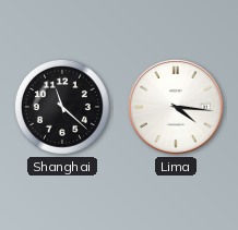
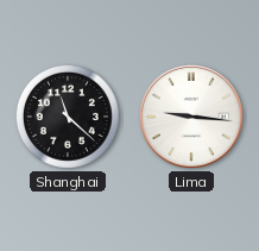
Lima: 4:16 -> 9:16
